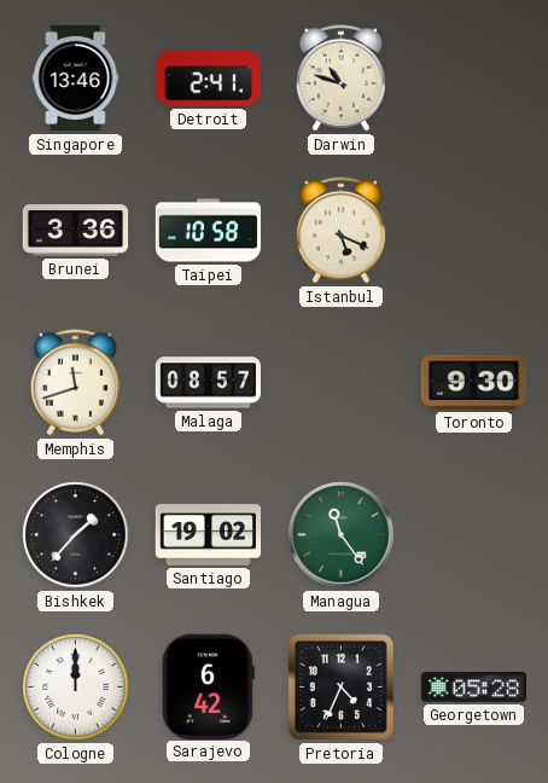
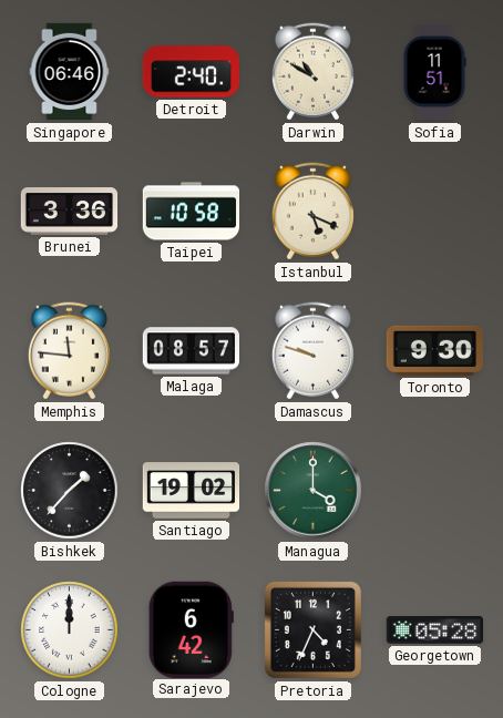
Singapore: 13:46 -> 06:46
Detroit: 2:41 -> 2:40
Darwin: 10:48 -> 10:50
Sofia: none -> 11:51
Memphis: 11:42 -> 11:46
Damascus: none -> 9:48
Managua: 11:24 -> 4:00
